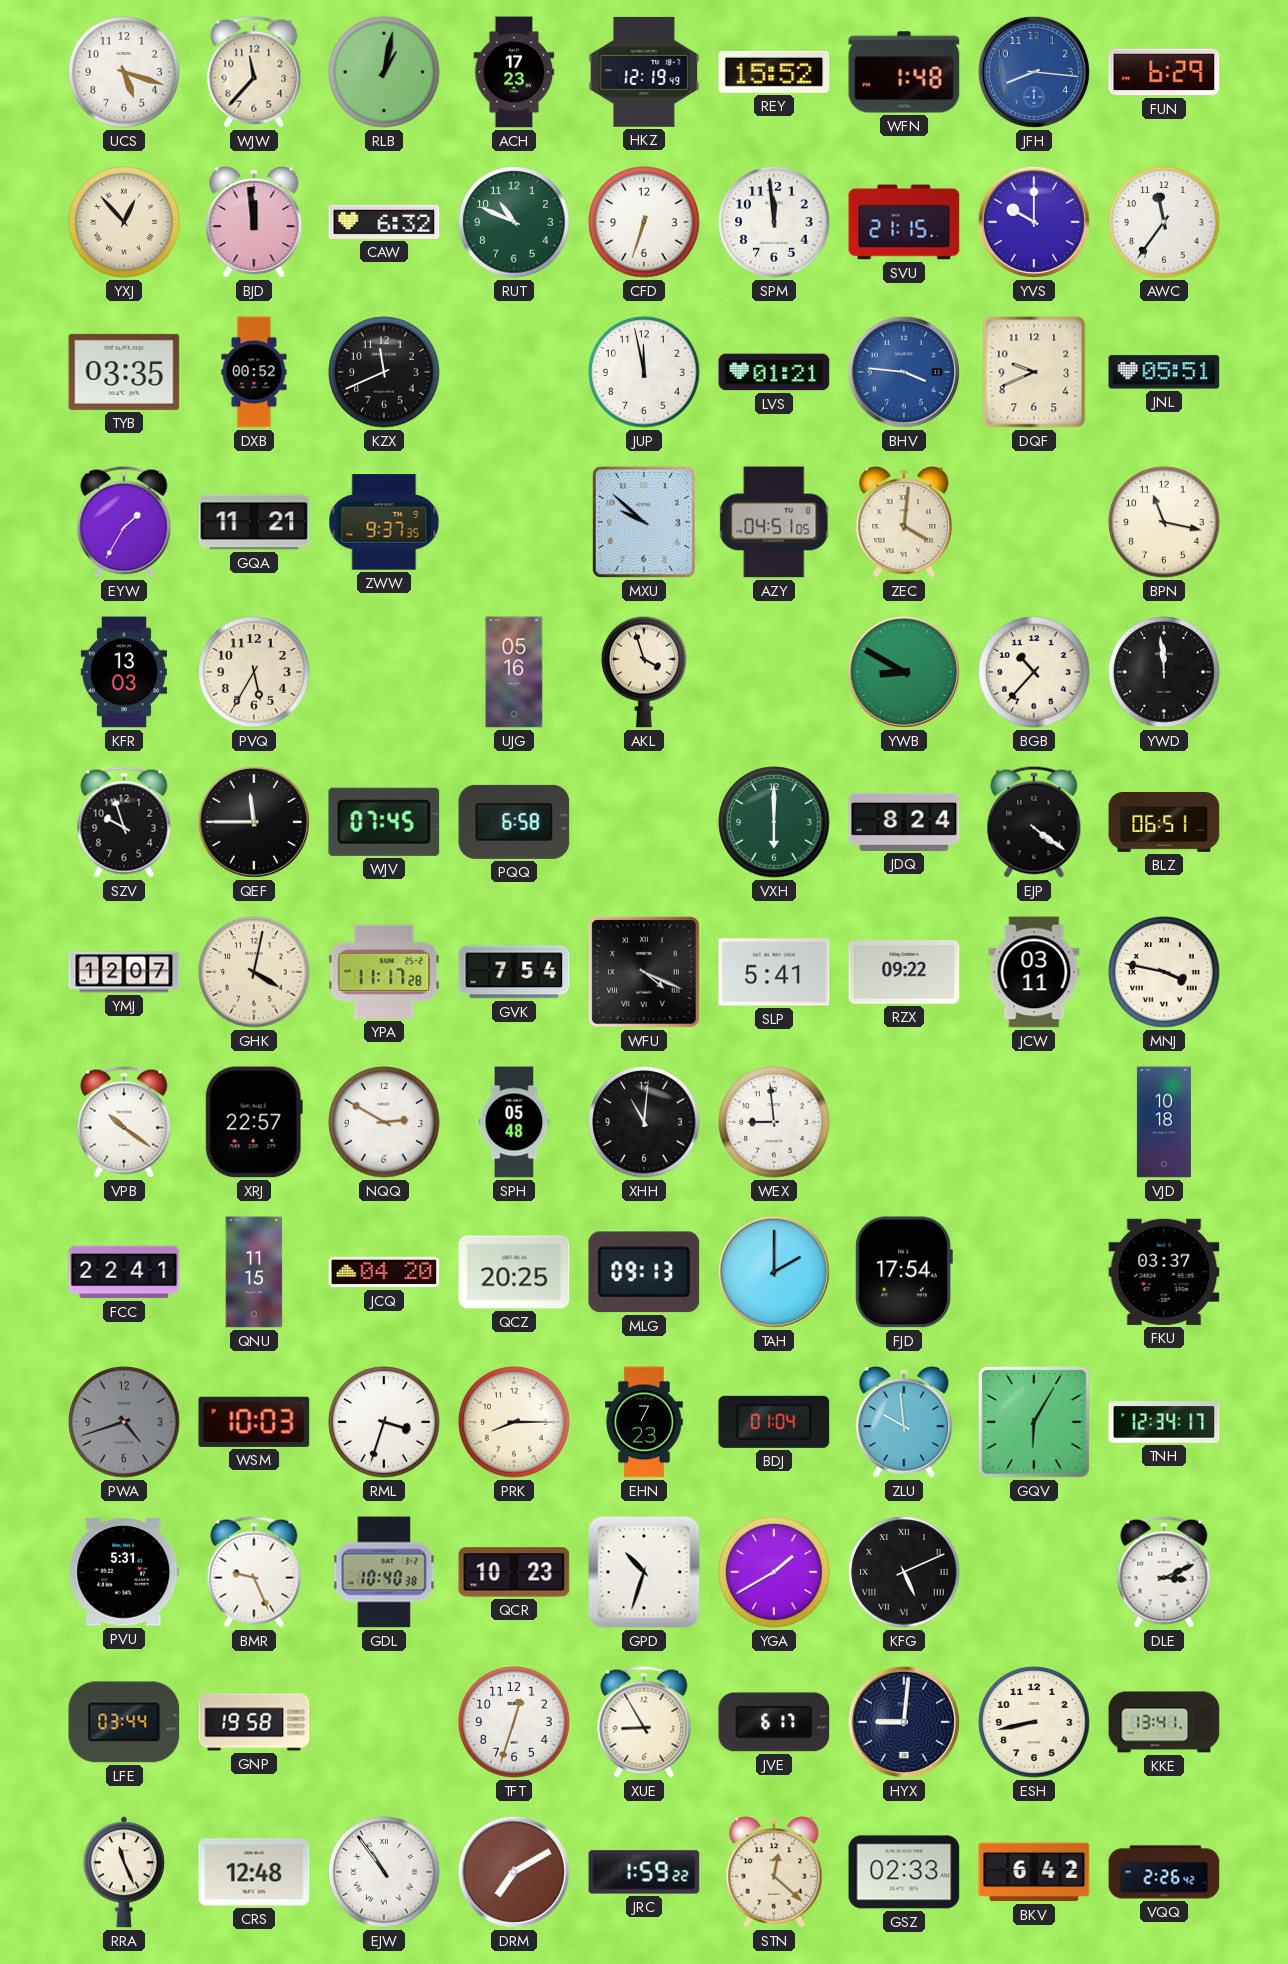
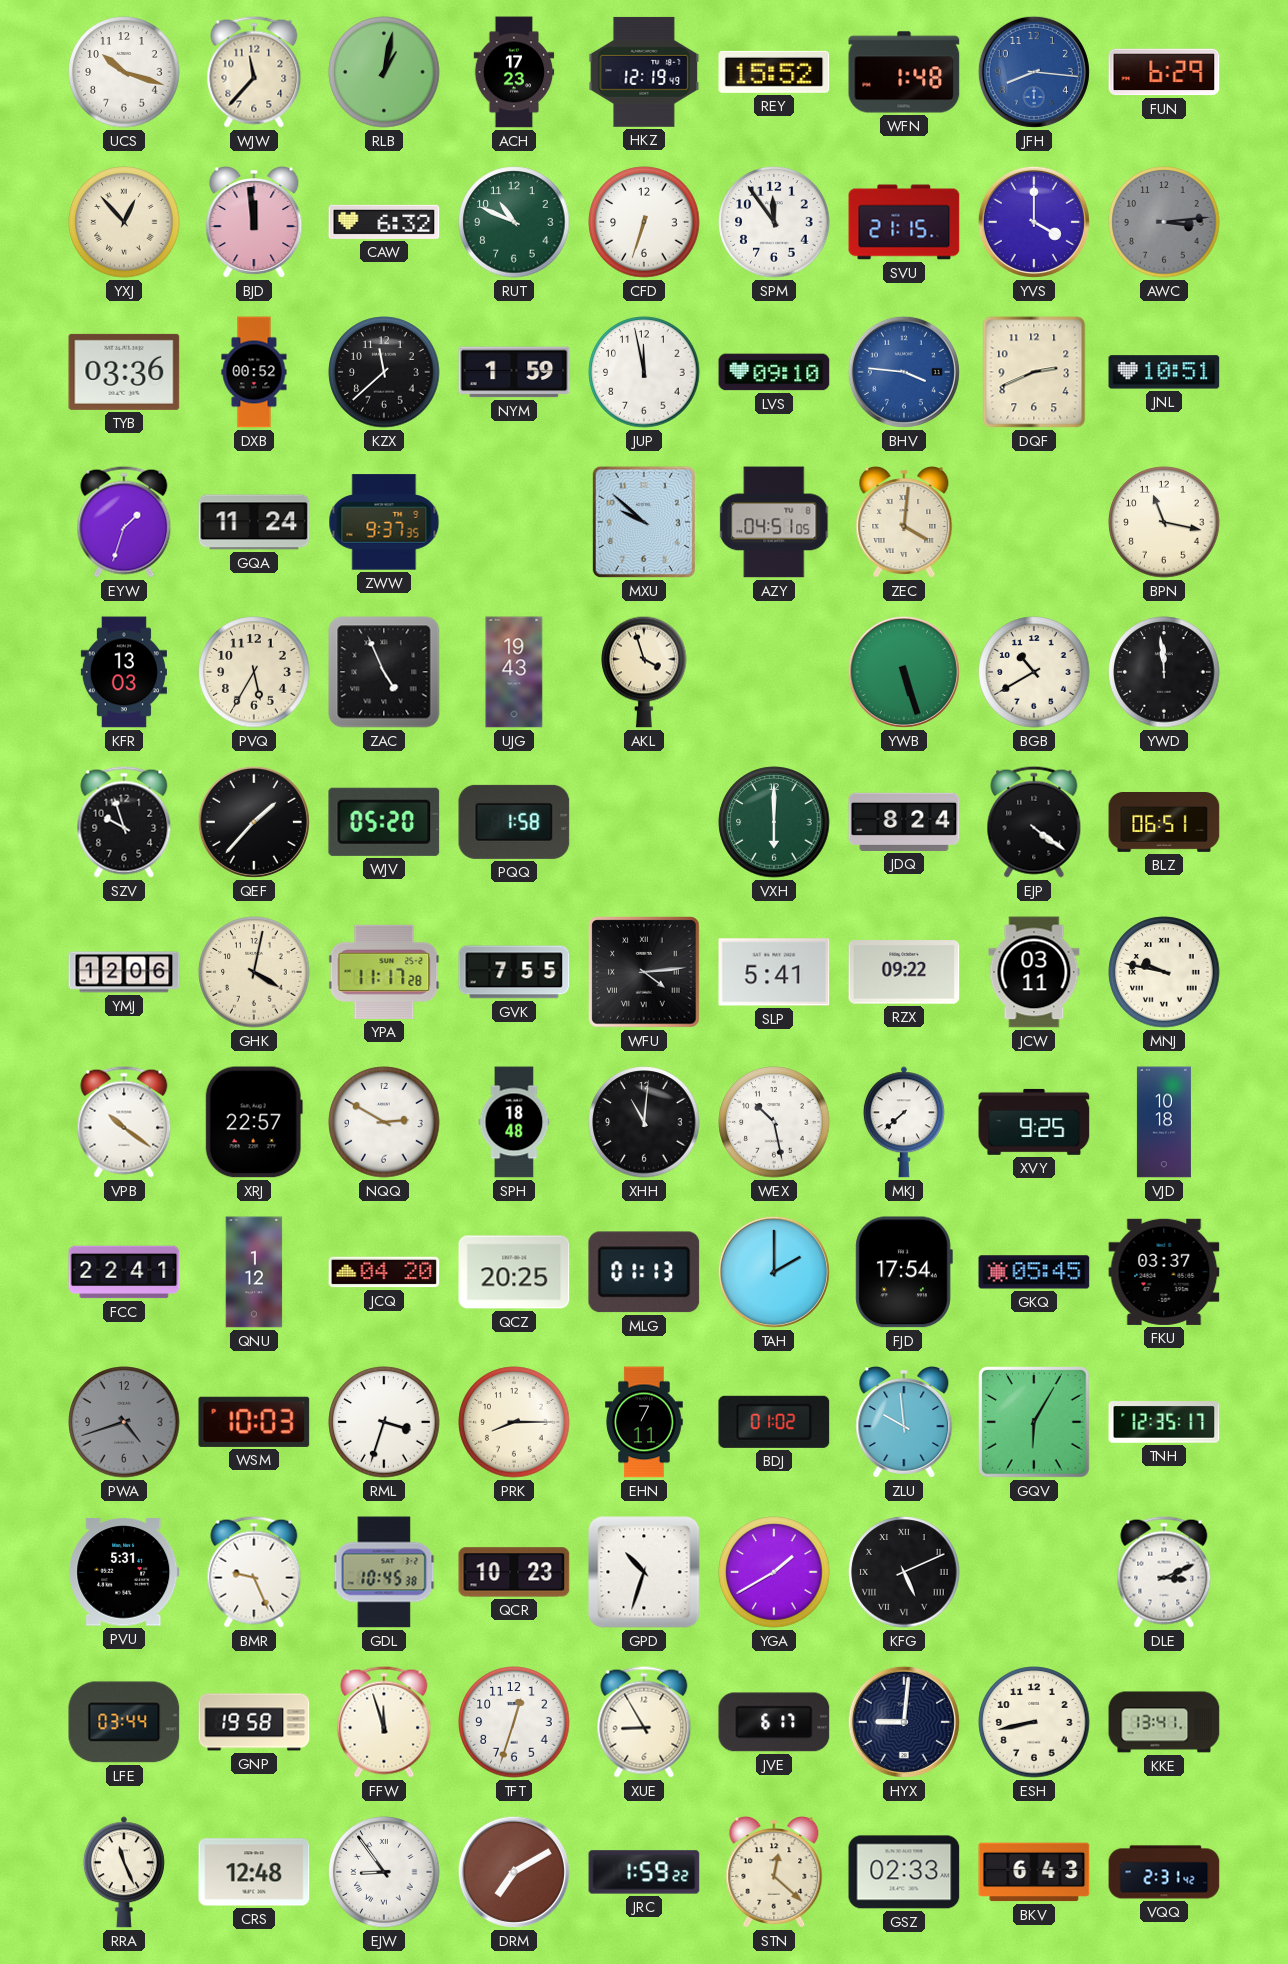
UCS: 5:18 -> 10:18
SPM: 11:59 -> 11:54
YVS: 10:00 -> 4:00
AWC: 11:36 -> 3:14
AWC dial: white -> grey
TYB: 03:35 -> 03:36
KZX: 11:41 -> 11:38
NYM: none -> 1:59
LVS: 01:21 -> 09:10
DQF: 9:41 -> 2:41
JNL: 05:51 -> 10:51
EYW: 1:35 -> 1:33
GQA: 11:21 -> 11:24
ZAC: none -> 4:56
UJG: 05:16 -> 19:43
YWB: 8:50 -> 5:27
BGB: 10:37 -> 10:40
QEF: 11:45 -> 1:37
WJV: 07:45 -> 05:20
PQQ: 6:58 -> 1:58
YMJ: 12:07 -> 12:06
GVK: 7:54 -> 7:55
WFU: 4:19 -> 4:14
MNJ: 3:47 -> 9:47
SPH: 05:48 -> 18:48
WEX: 8:59 -> 10:28
MKJ: none -> 7:38
XVY: none -> 9:25
QNU: 11:15 -> 1:12
MLG: 09:13 -> 01:13
GKQ: none -> 05:45
EHN: 7:23 -> 7:11
BDJ: 01:04 -> 01:02
TNH: 12:34 -> 12:35
GDL: 10:40 -> 10:45
FFW: none -> 11:57
EJW: 10:54 -> 8:54
BKV: 6:42 -> 6:43
VQQ: 2:26 -> 2:31
